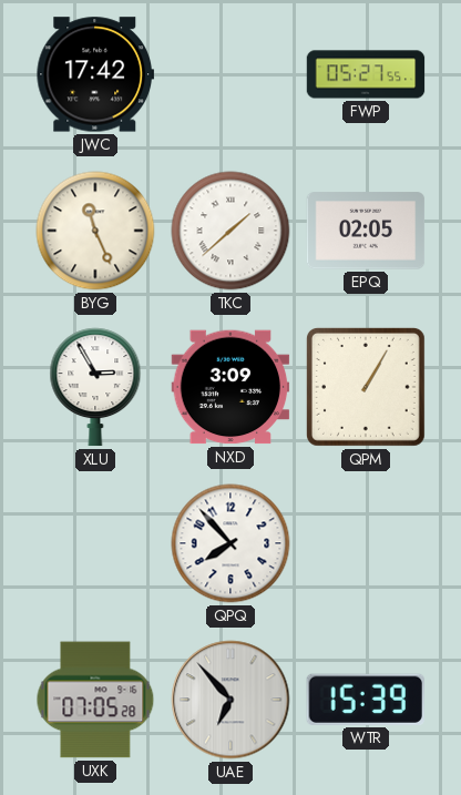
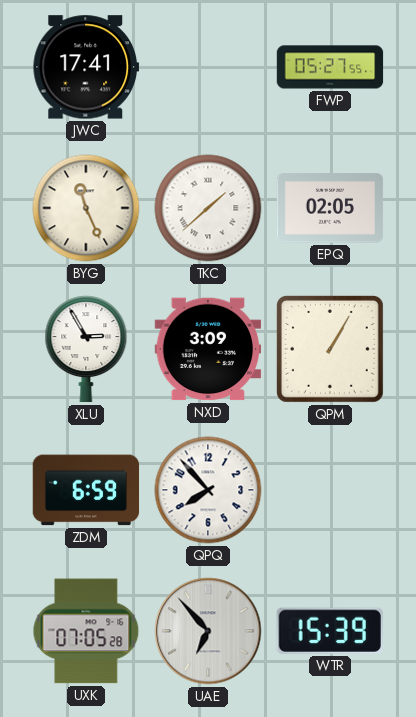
JWC: 17:42 -> 17:41
ZDM: none -> 6:59
